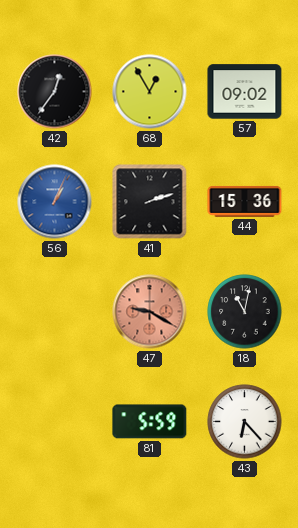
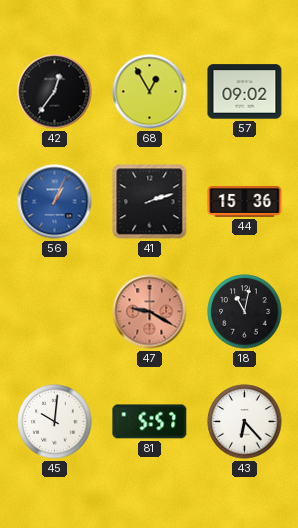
45: none -> 10:01
81: 5:59 -> 5:57
